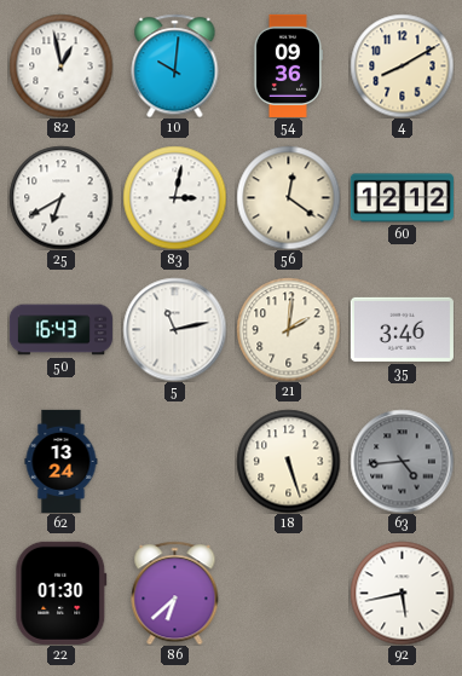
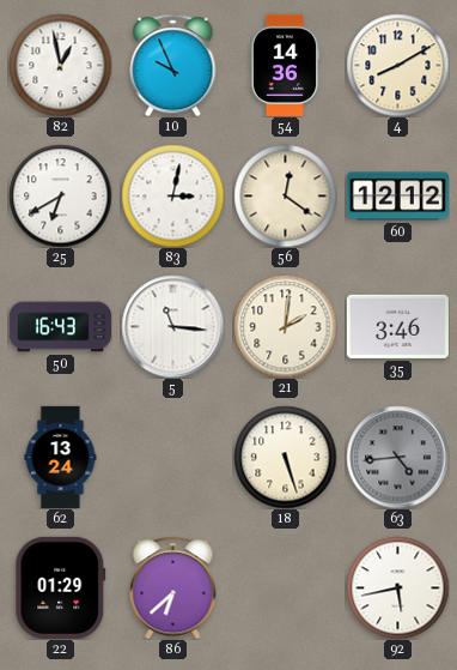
10: 10:01 -> 9:56
54: 09:36 -> 14:36
5: 11:13 -> 11:16
22: 01:30 -> 01:29
